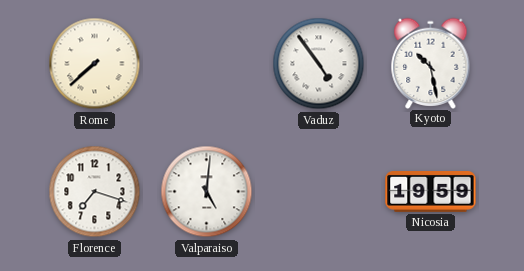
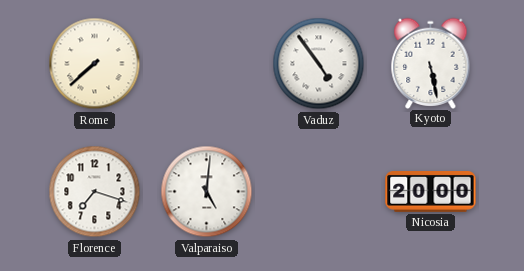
Kyoto: 10:28 -> 5:28
Nicosia: 19:59 -> 20:00
